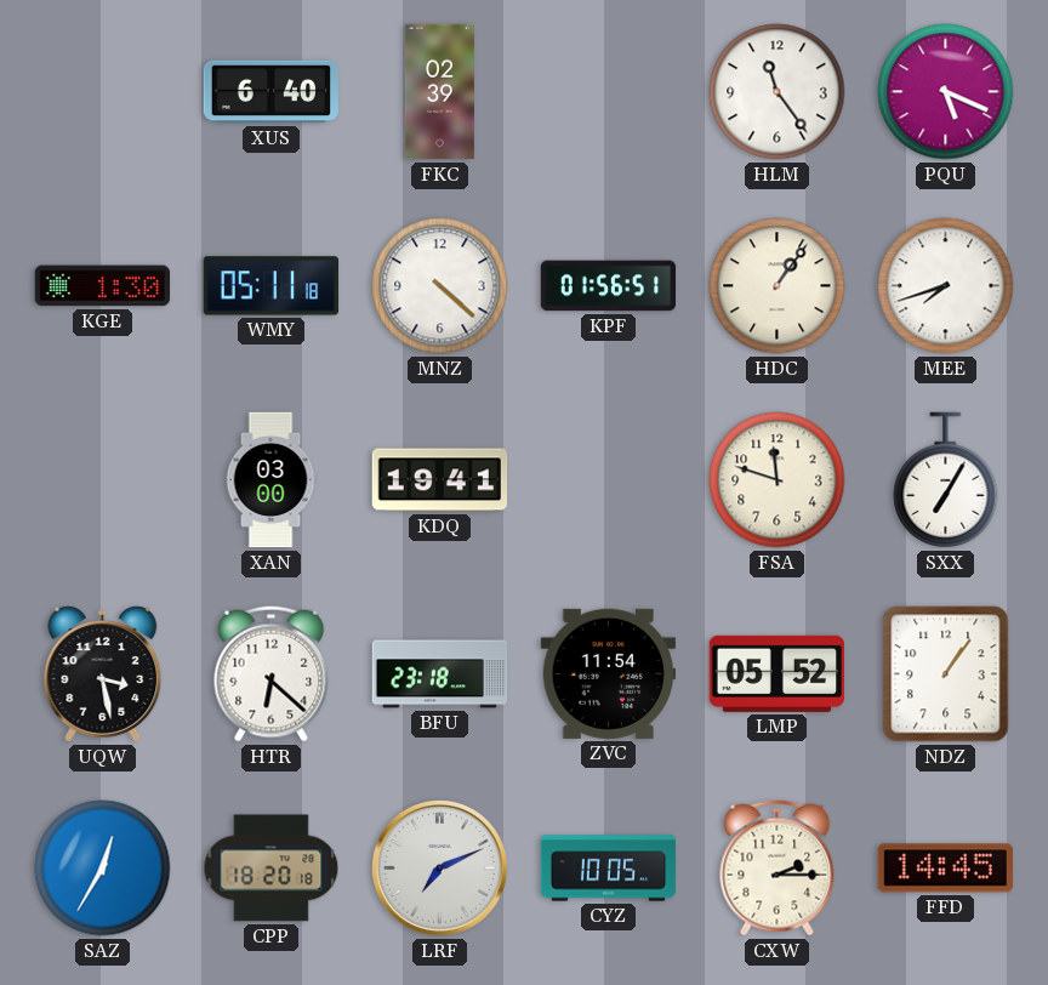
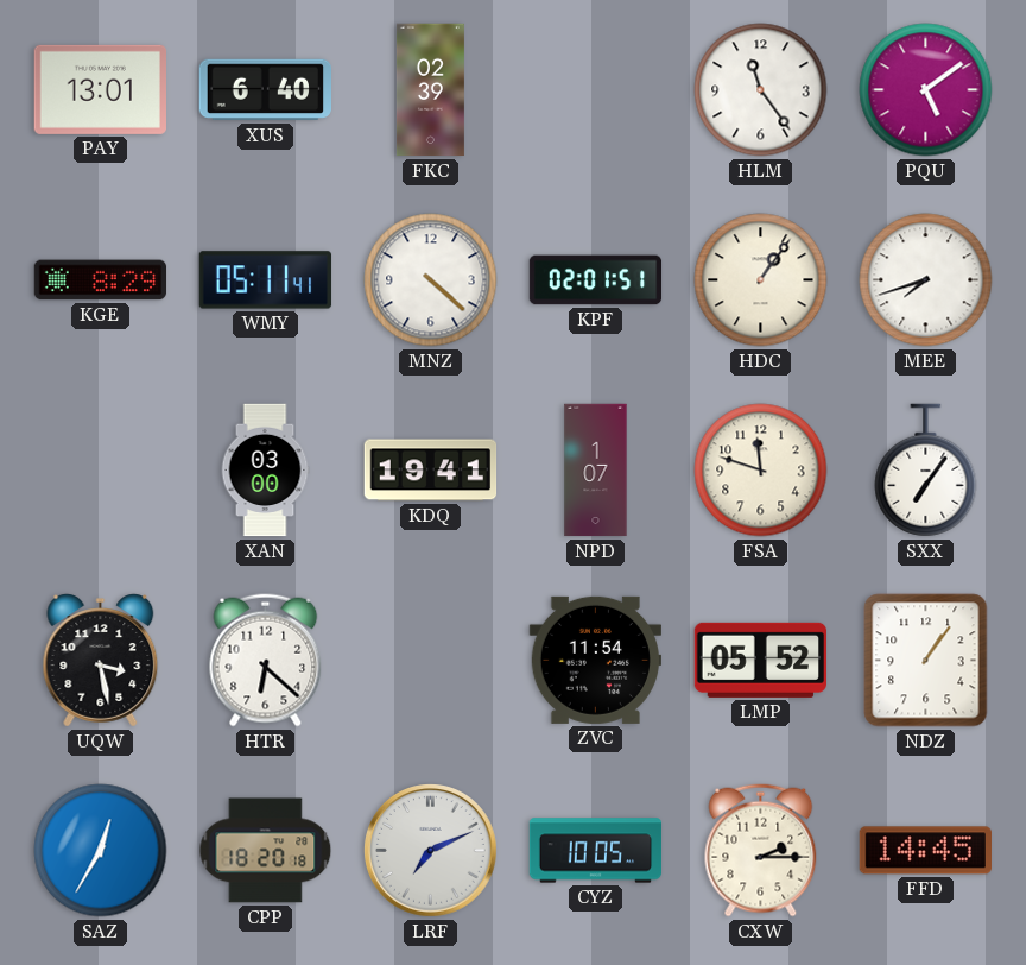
PAY: none -> 13:01
PQU: 5:19 -> 5:09
KGE: 1:30 -> 8:29
WMY: 05:11:18 -> 05:11:41
KPF: 01:56 -> 02:01
NPD: none -> 1:07
SXX: 7:05 -> 7:06
BFU: 23:18 -> none
